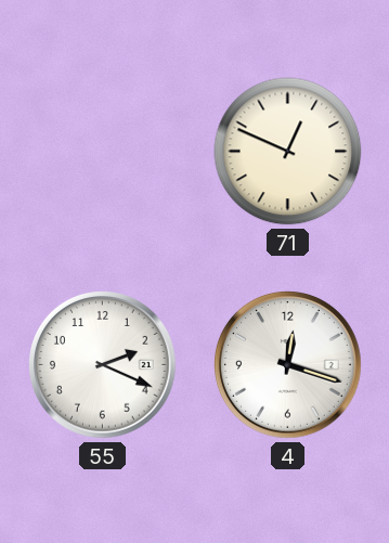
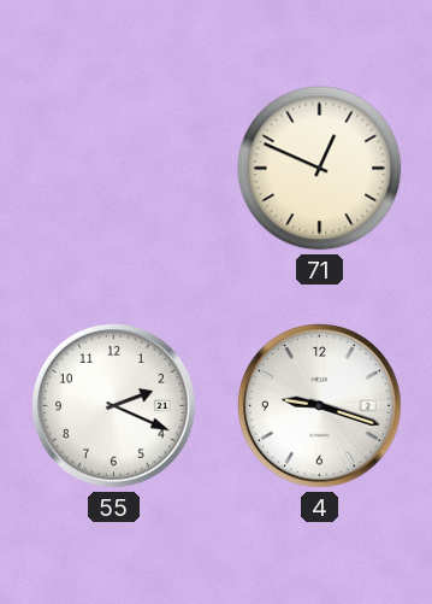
4: 12:18 -> 9:18
